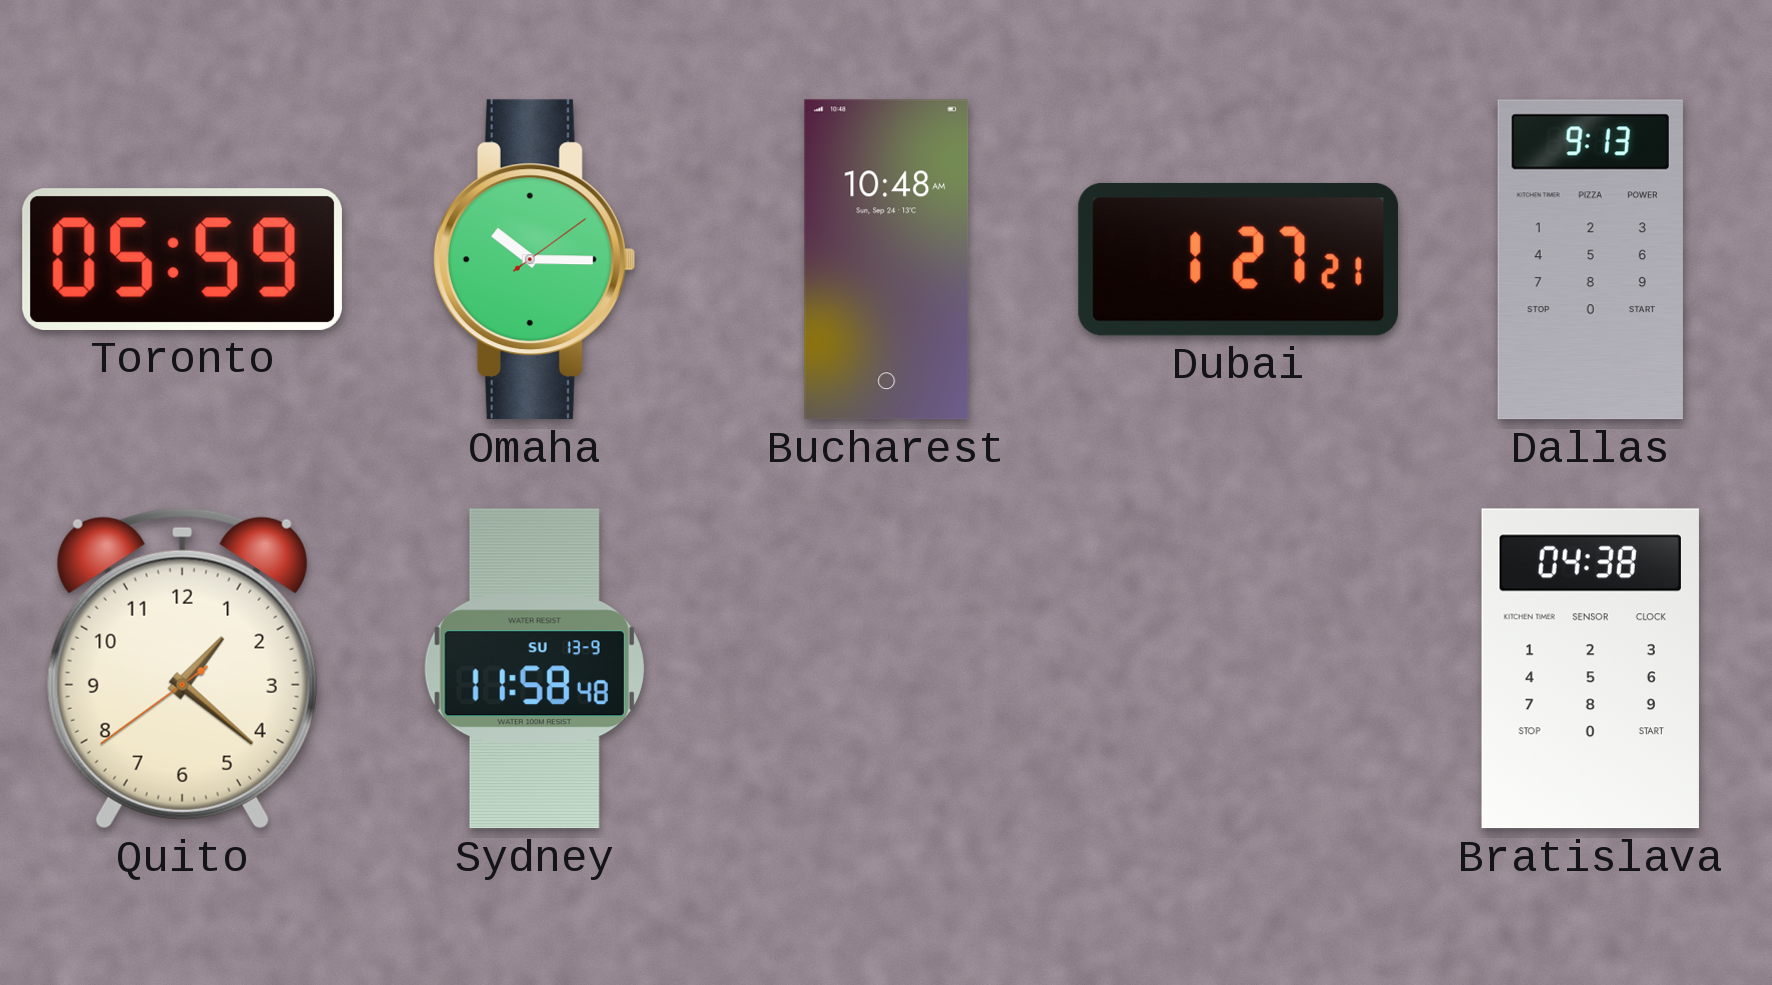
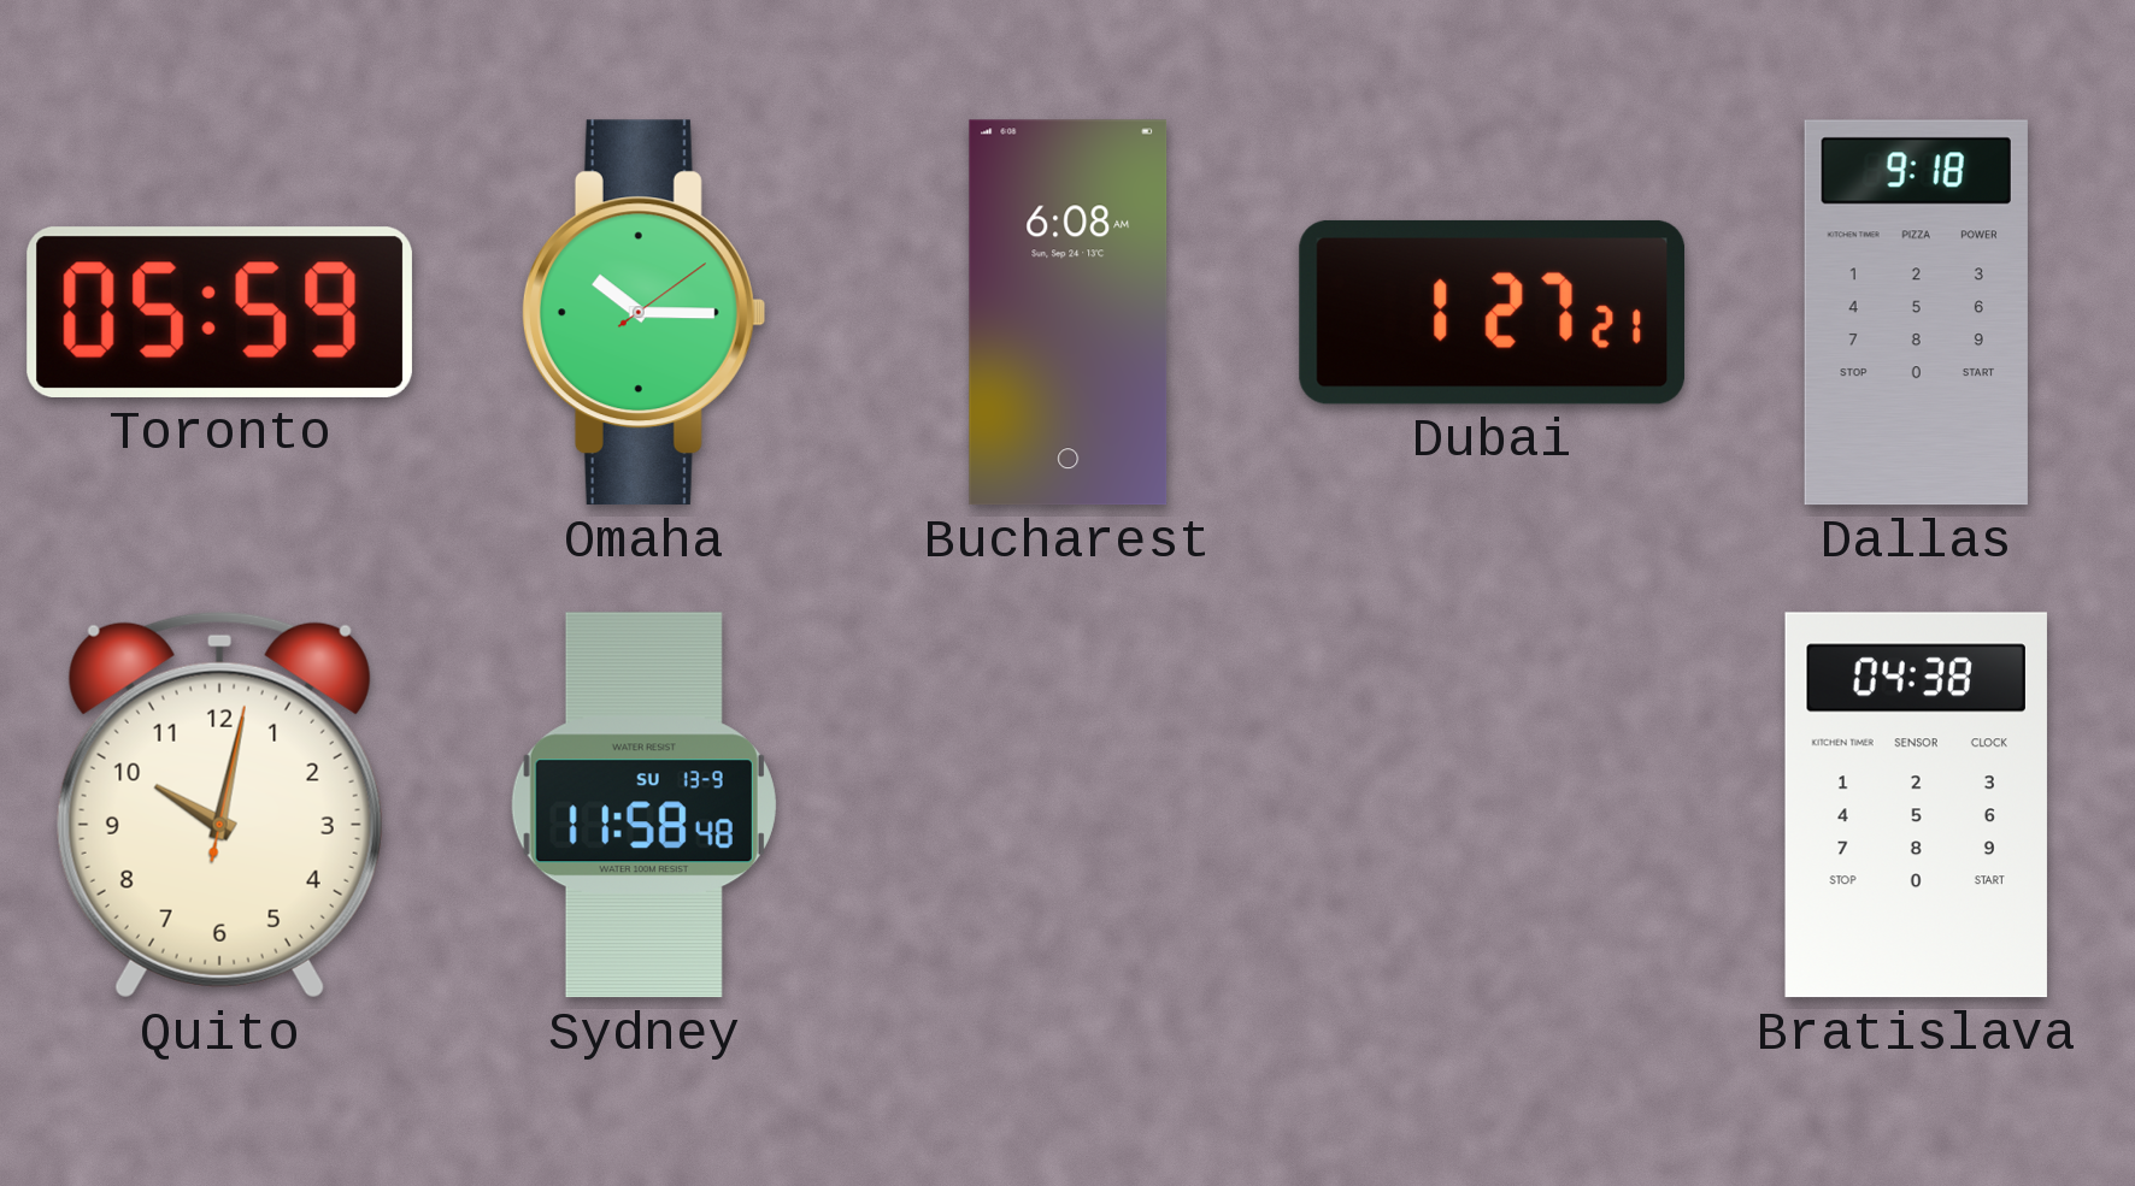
Bucharest: 10:48 -> 6:08
Dallas: 9:13 -> 9:18
Quito: 1:21 -> 10:02
